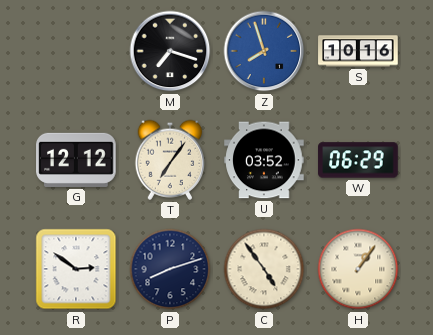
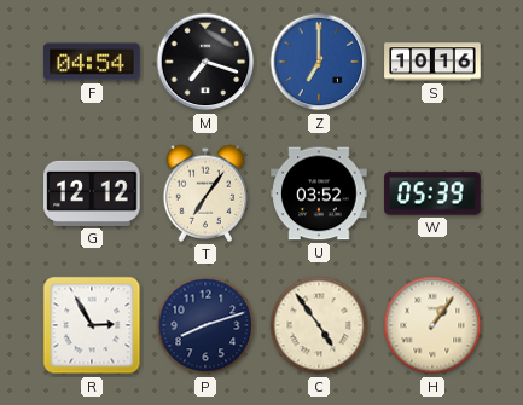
F: none -> 04:54
Z: 7:57 -> 7:00
W: 06:29 -> 05:39
R: 2:51 -> 2:55
